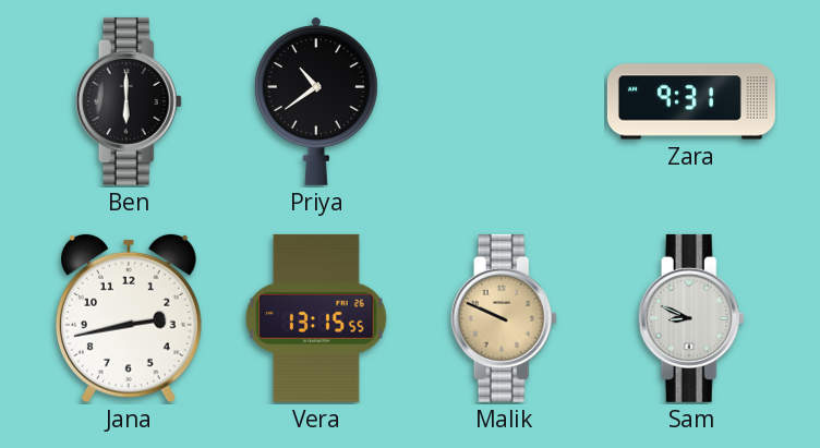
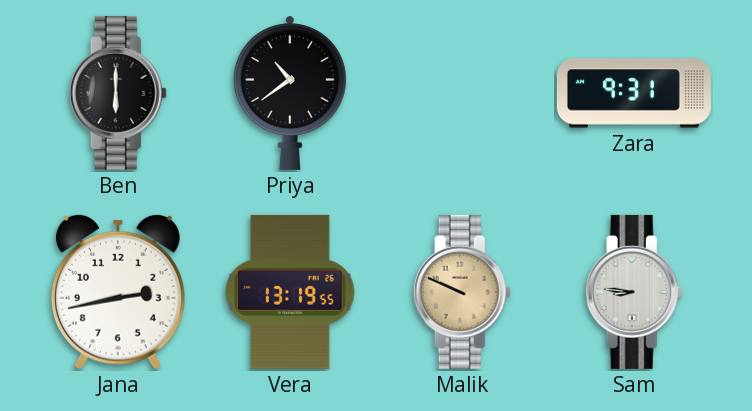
Vera: 13:15 -> 13:19
Sam: 8:49 -> 8:46
